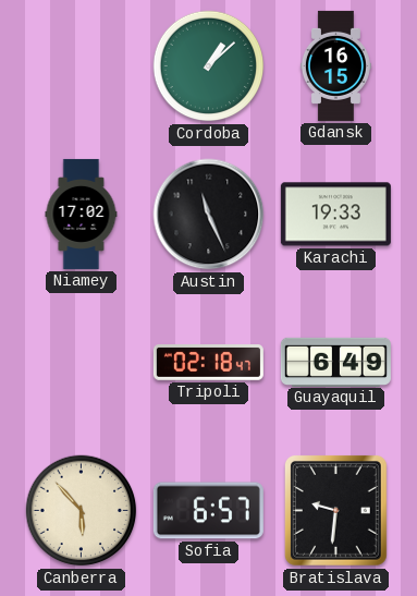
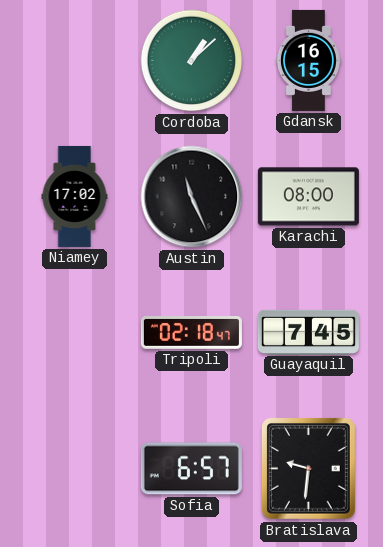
Karachi: 19:33 -> 08:00
Guayaquil: 6:49 -> 7:45
Canberra: 5:53 -> none
